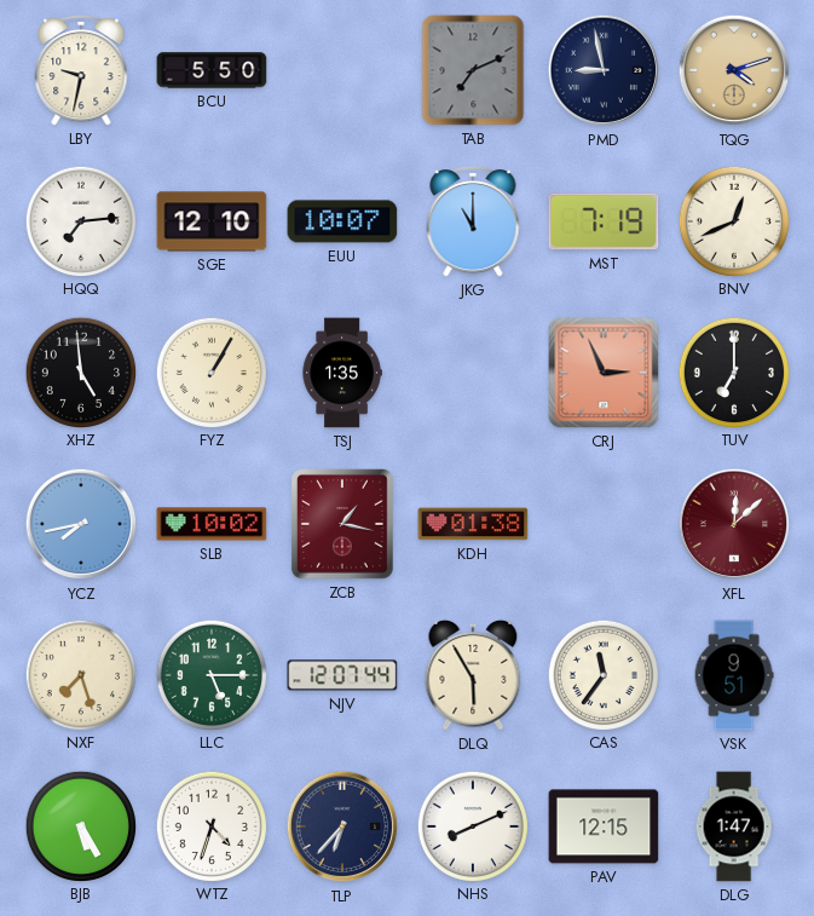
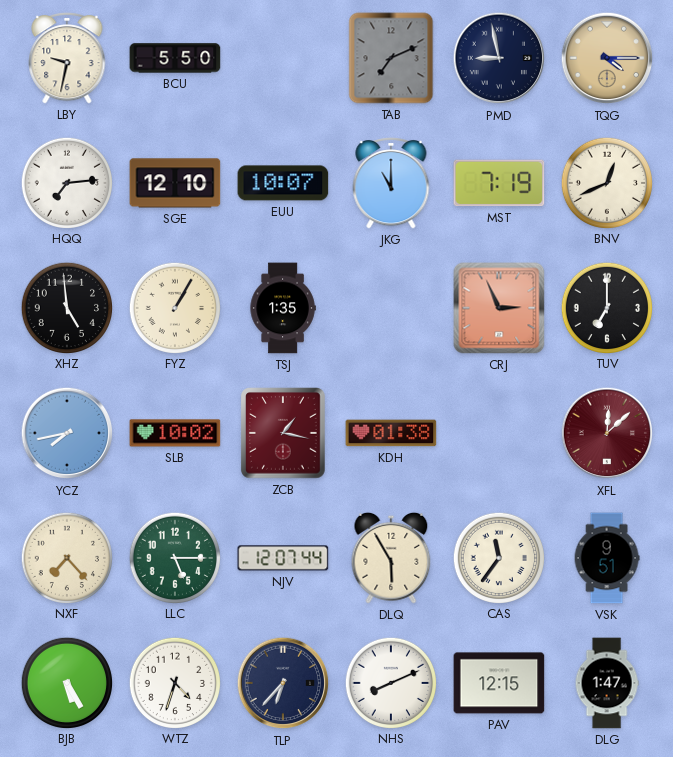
TQG: 4:12 -> 4:15
NXF: 7:27 -> 7:23
